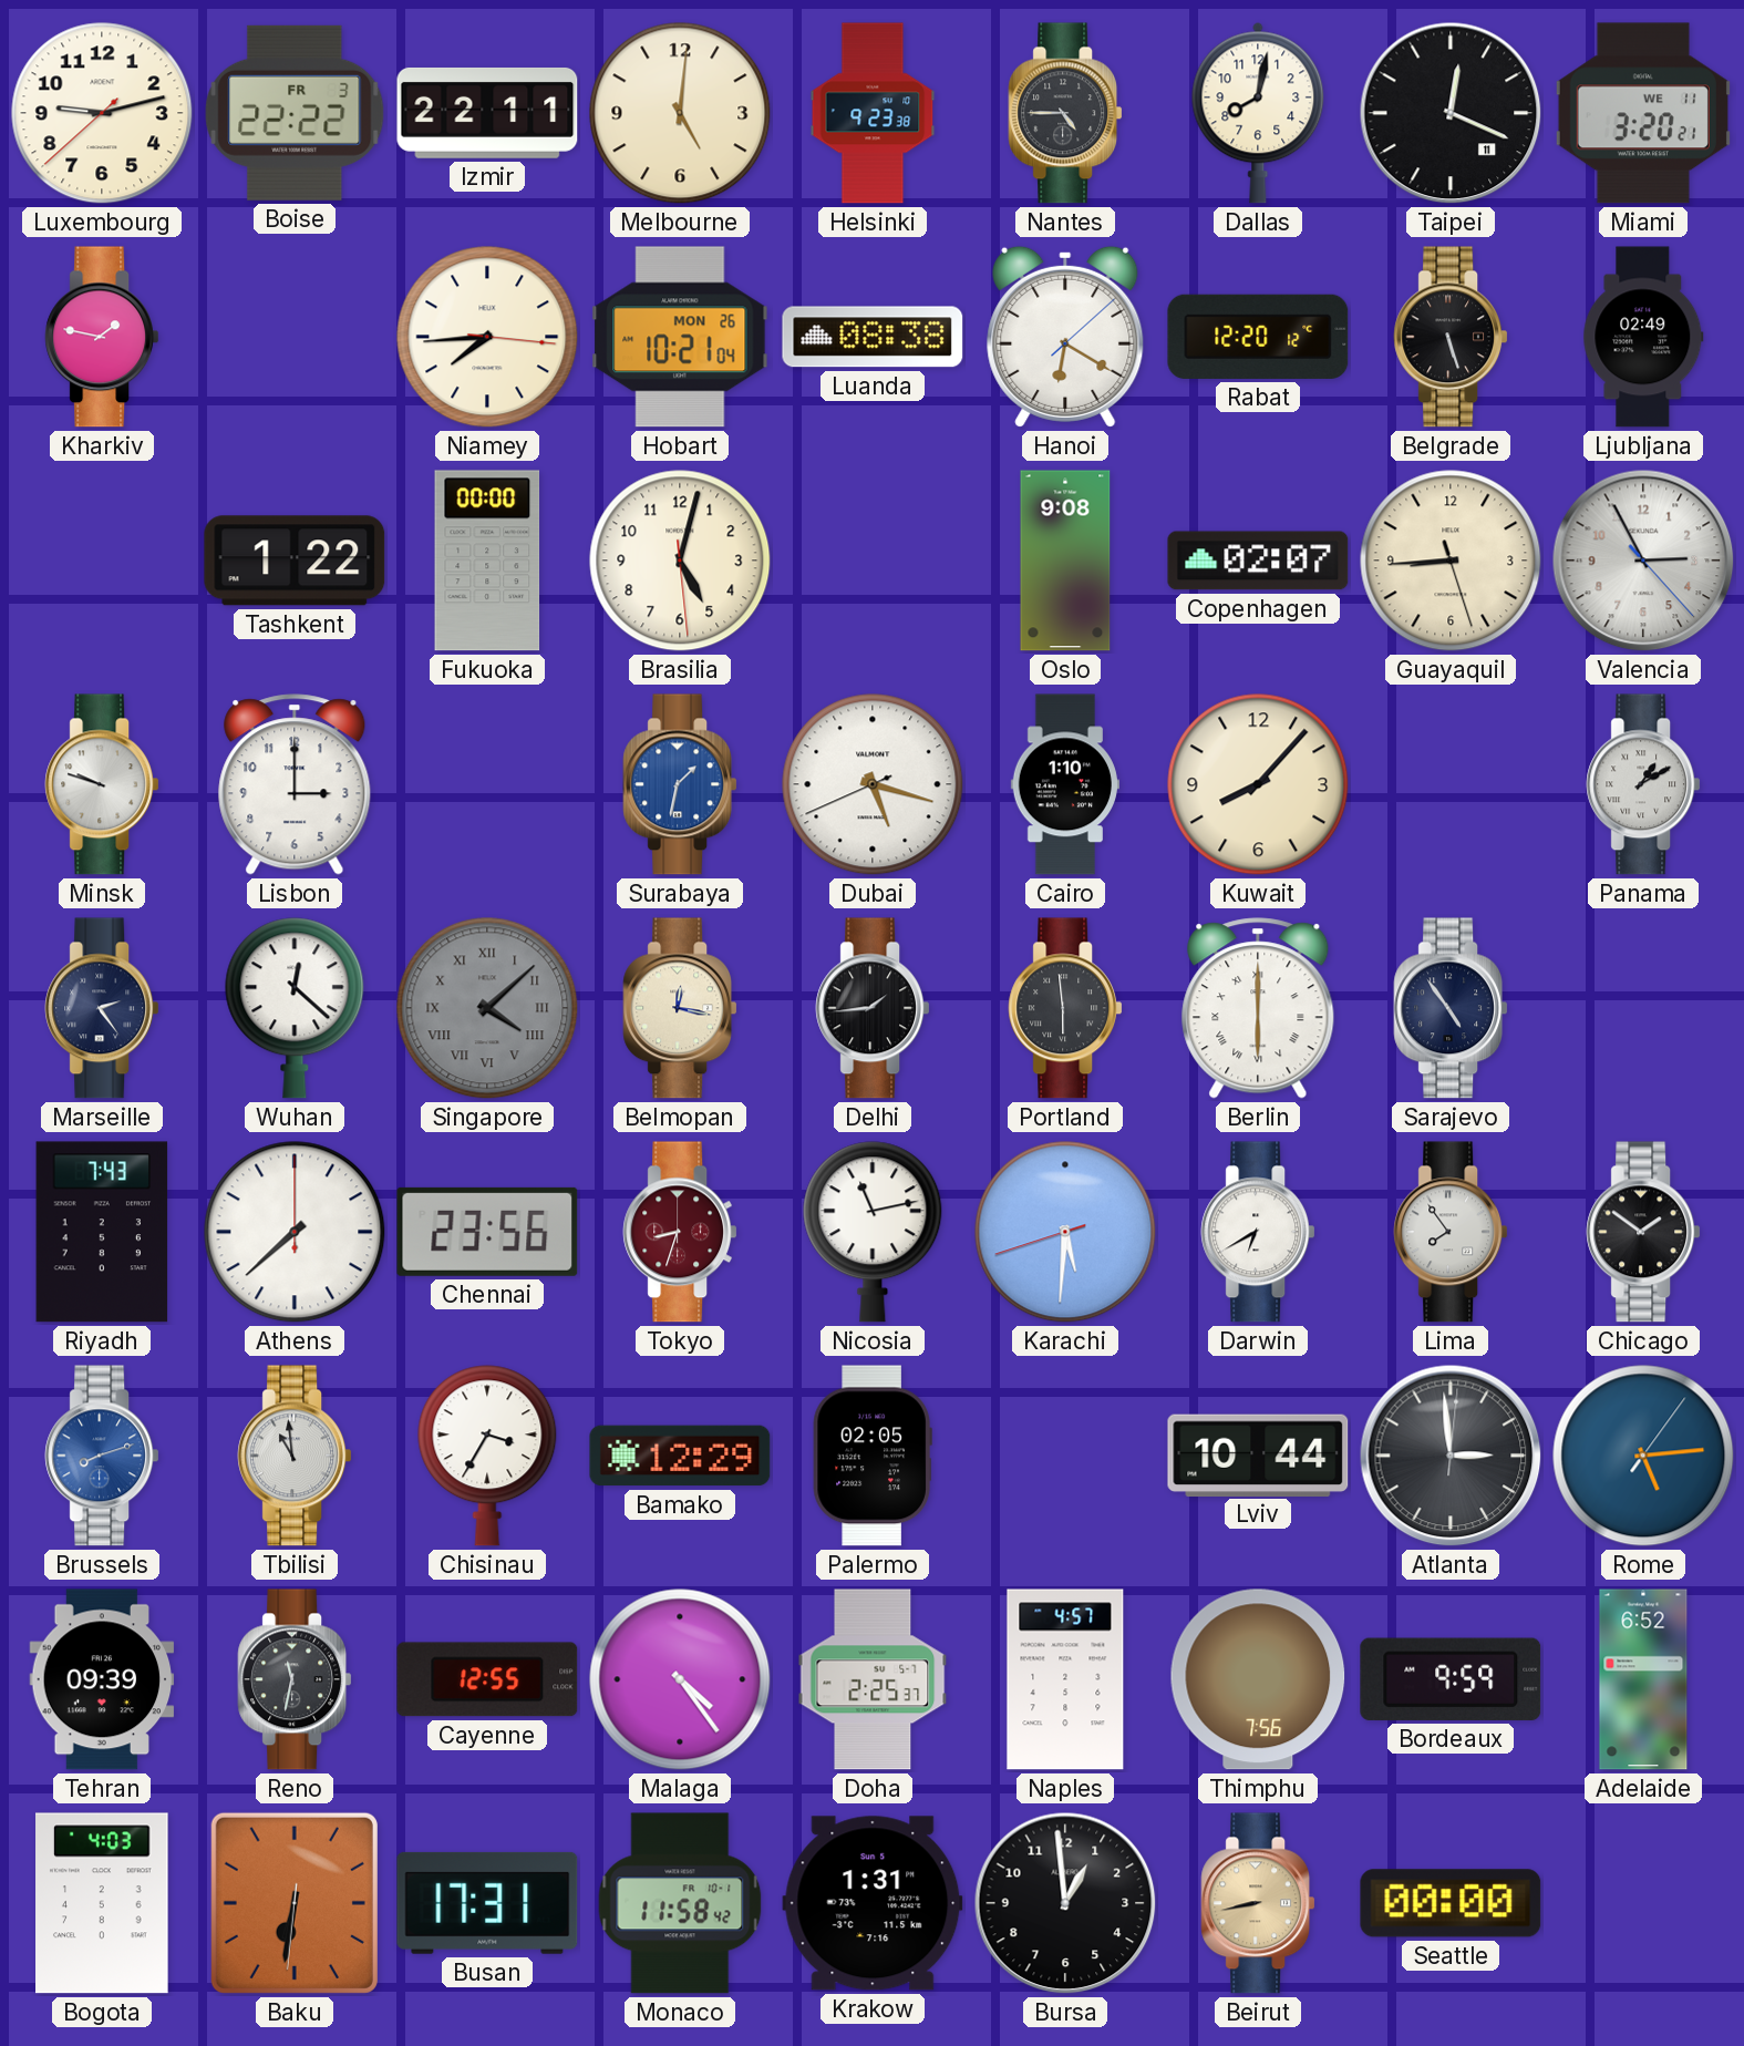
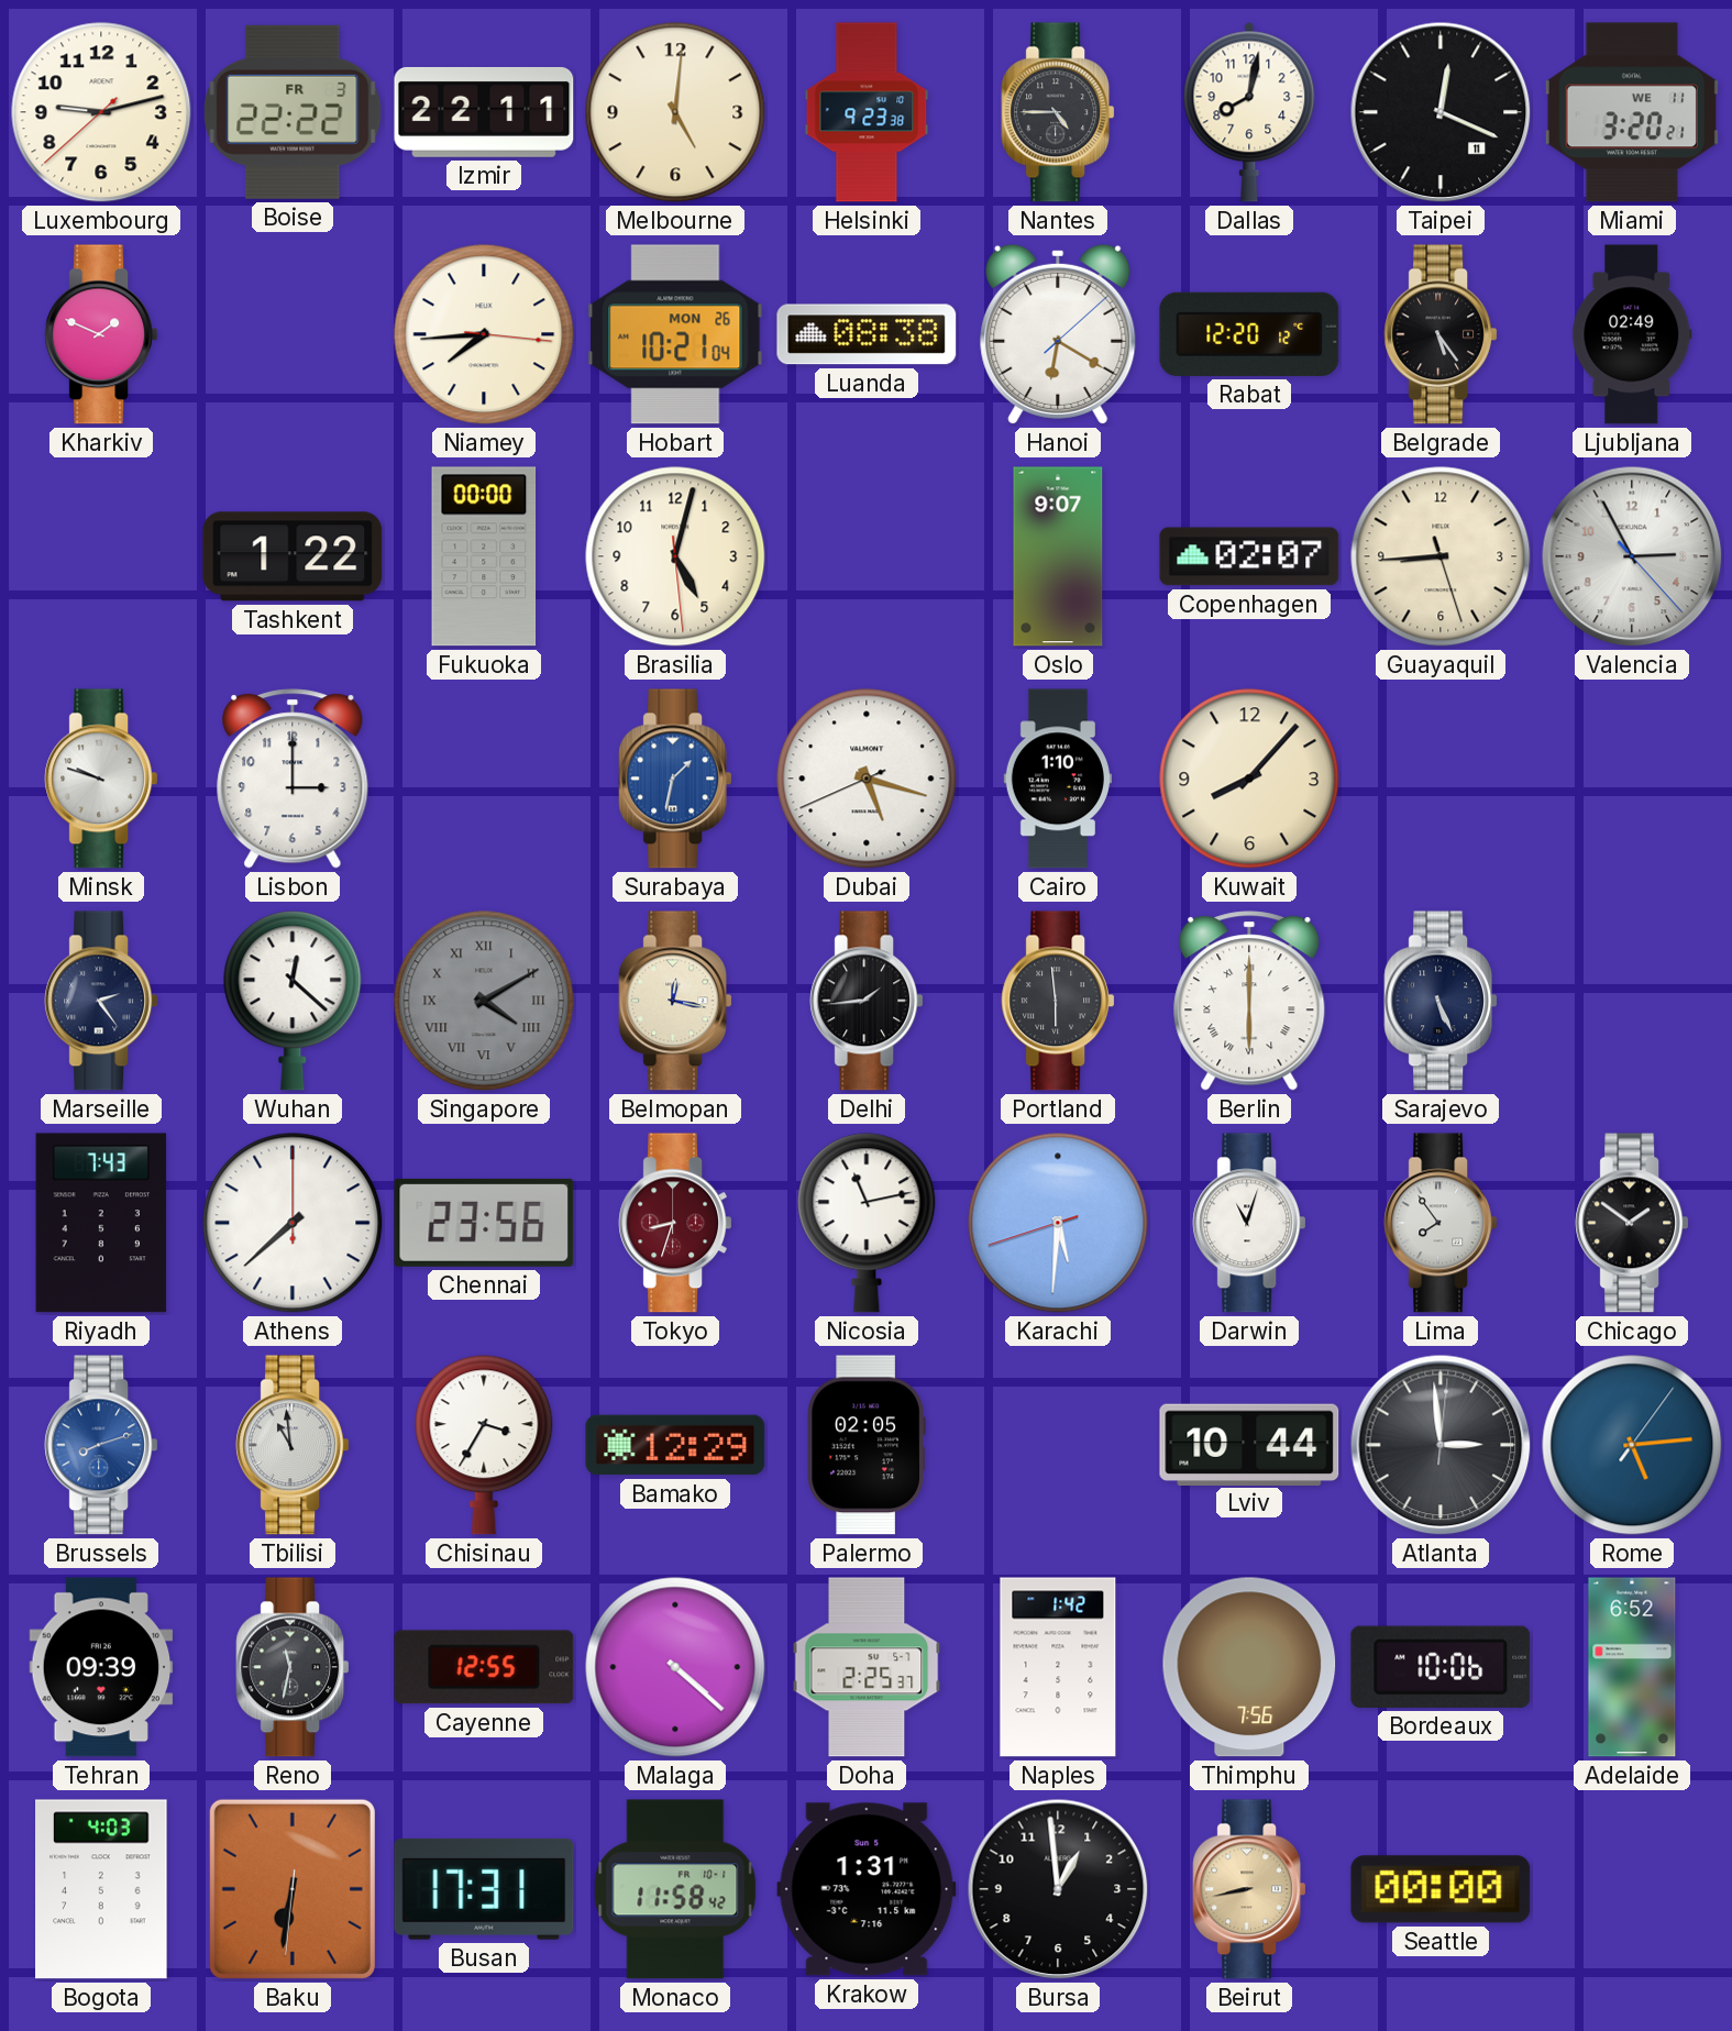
Kharkiv: 1:47 -> 1:49
Belgrade: 5:27 -> 5:24
Oslo: 9:08 -> 9:07
Panama: 1:10 -> none
Singapore: 4:08 -> 4:10
Sarajevo: 4:54 -> 5:26
Darwin: 6:40 -> 11:03
Malaga: 4:24 -> 4:22
Naples: 4:57 -> 1:42
Bordeaux: 9:59 -> 10:06
